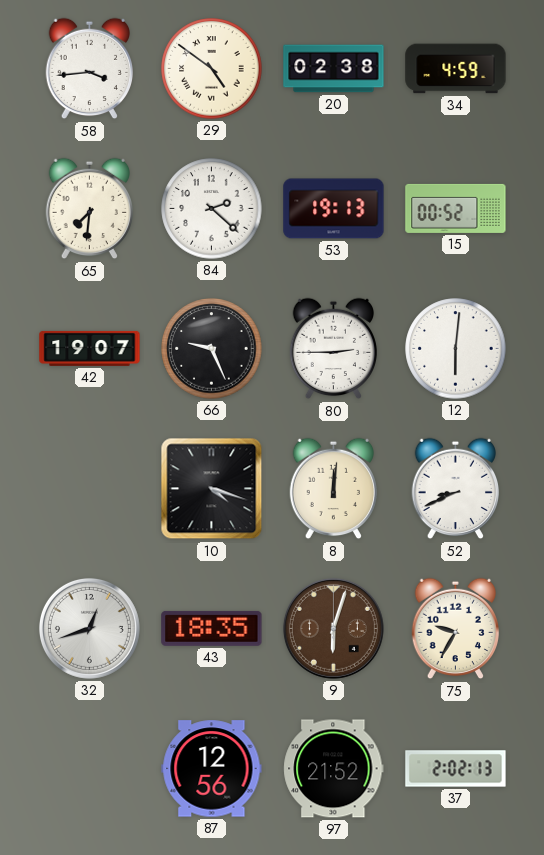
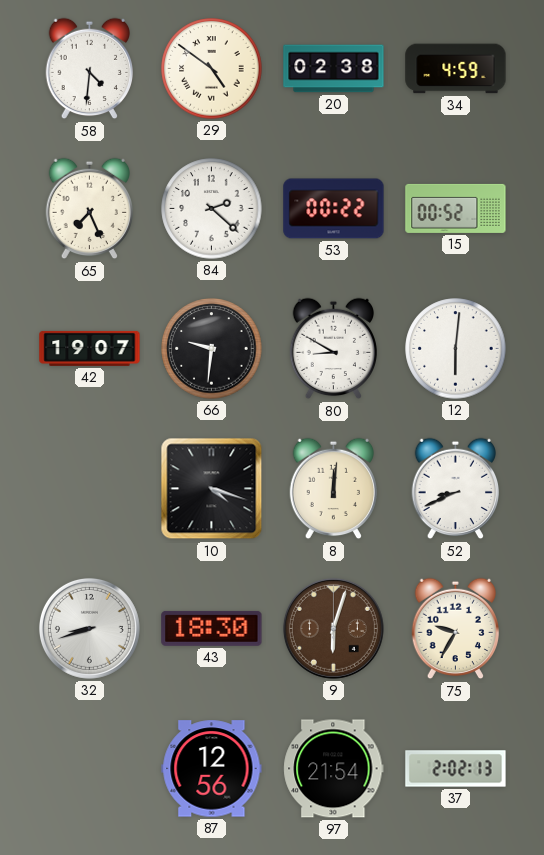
58: 3:44 -> 4:31
65: 7:31 -> 7:26
53: 19:13 -> 00:22
66: 9:26 -> 9:31
80: 2:45 -> 8:50
32: 12:42 -> 8:42
43: 18:35 -> 18:30
97: 21:52 -> 21:54
